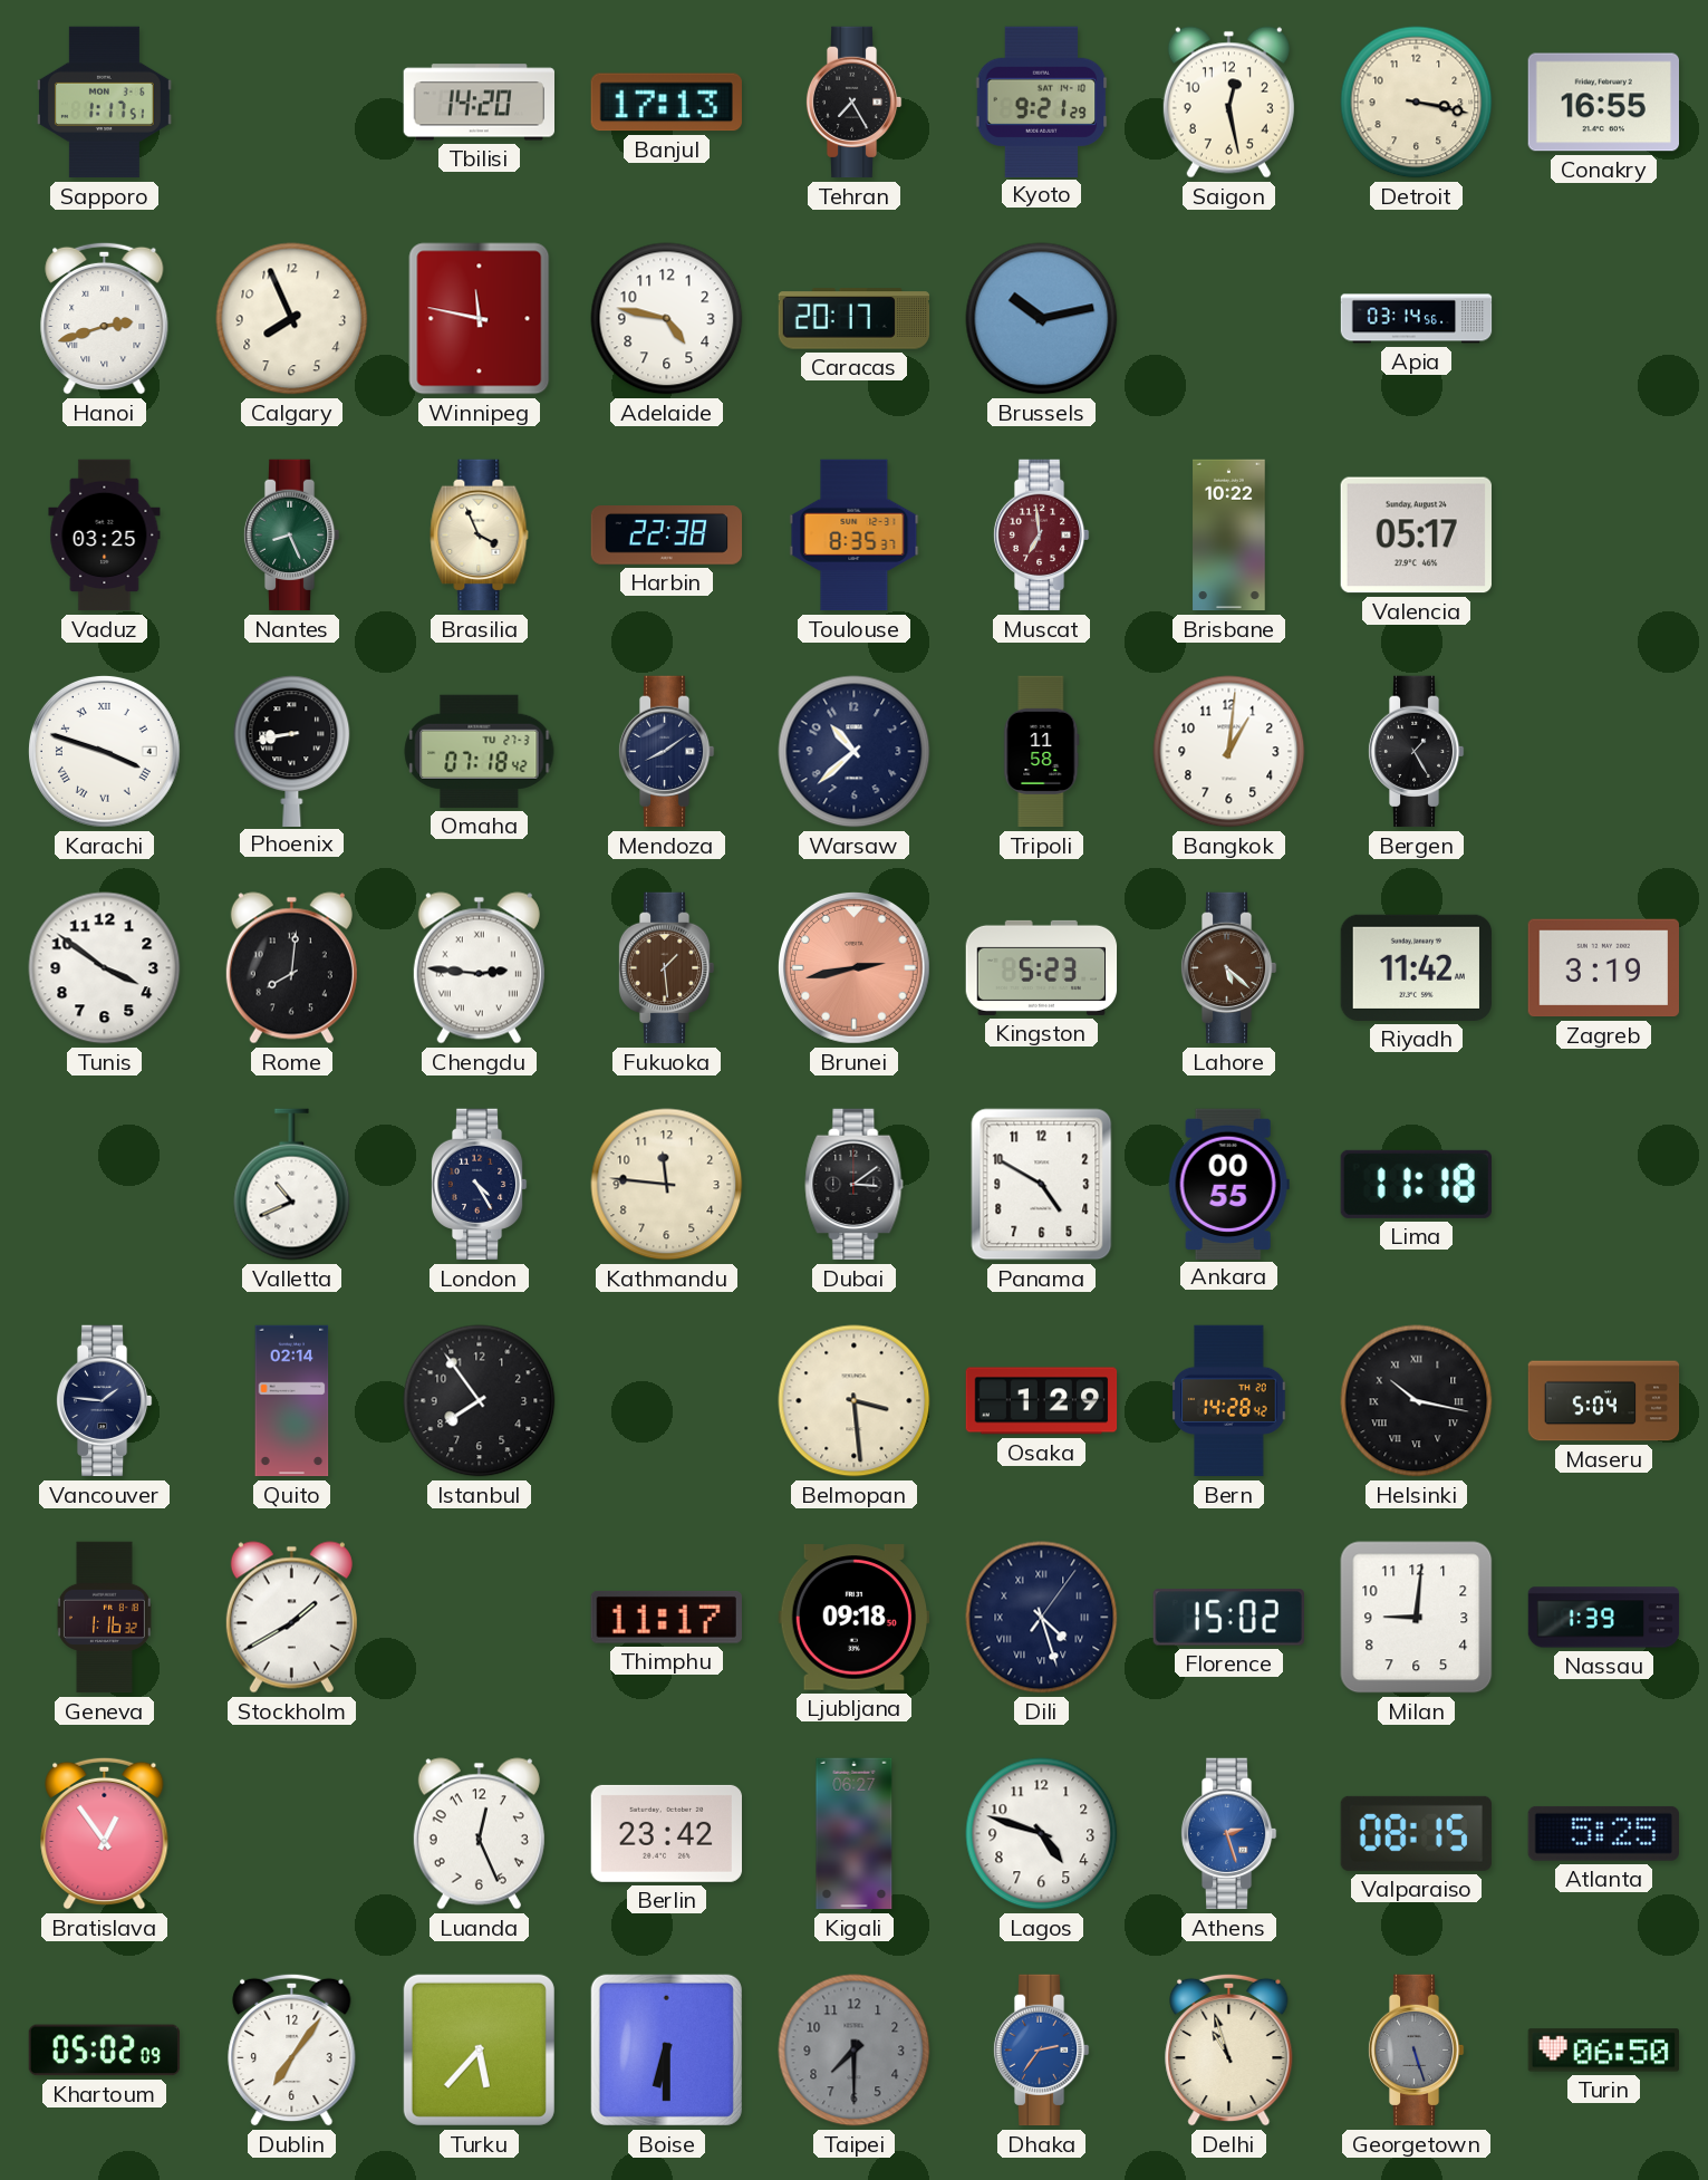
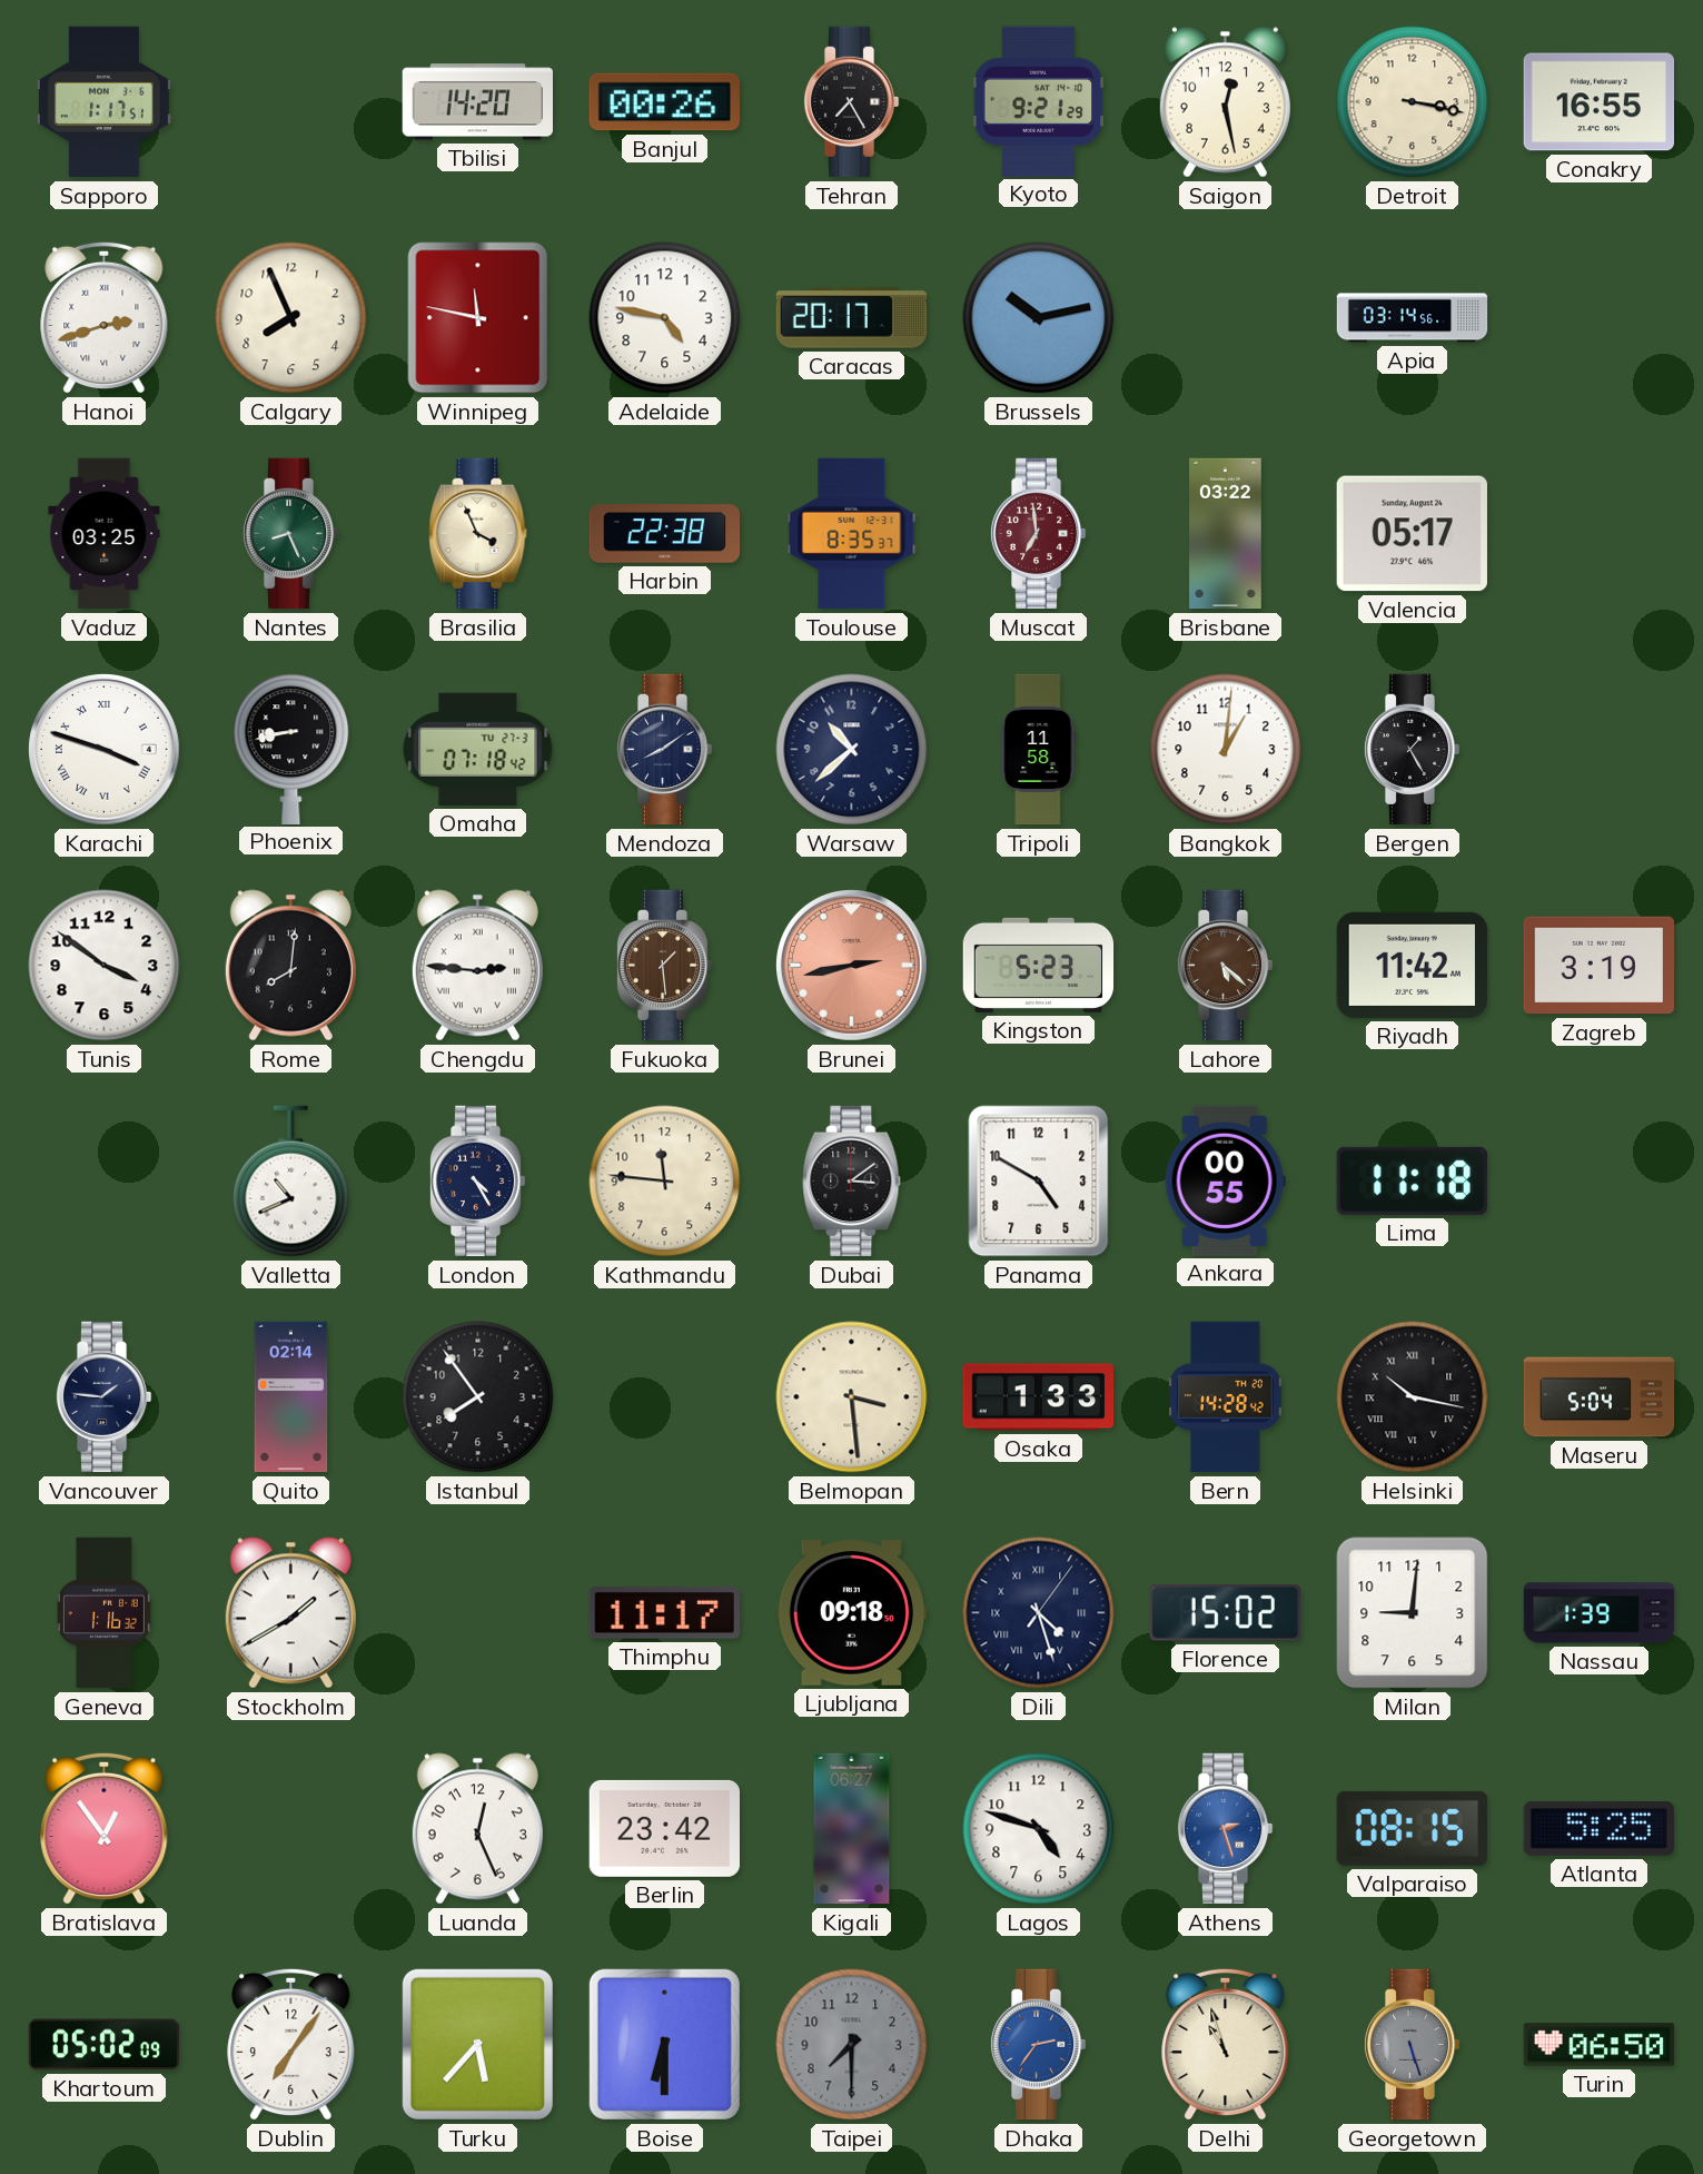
Banjul: 17:13 -> 00:26
Brisbane: 10:22 -> 03:22
Osaka: 1:29 -> 1:33
